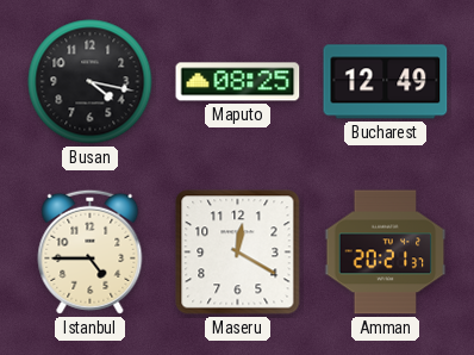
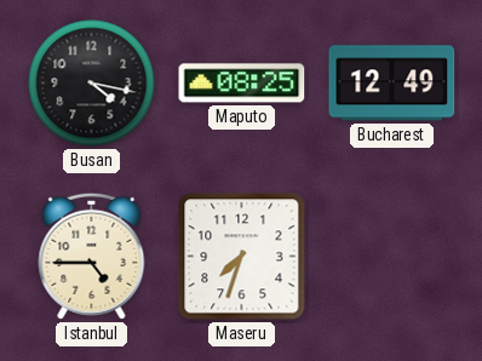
Maseru: 12:20 -> 7:33
Amman: 20:21 -> none
